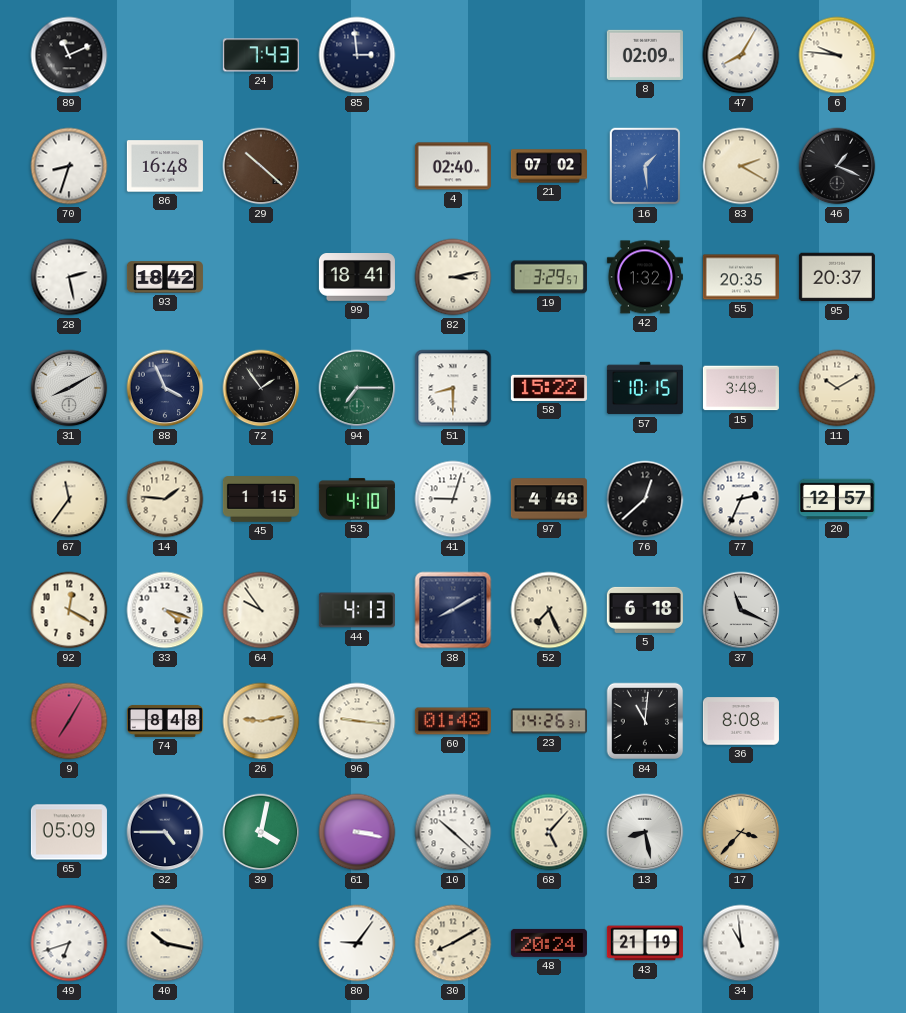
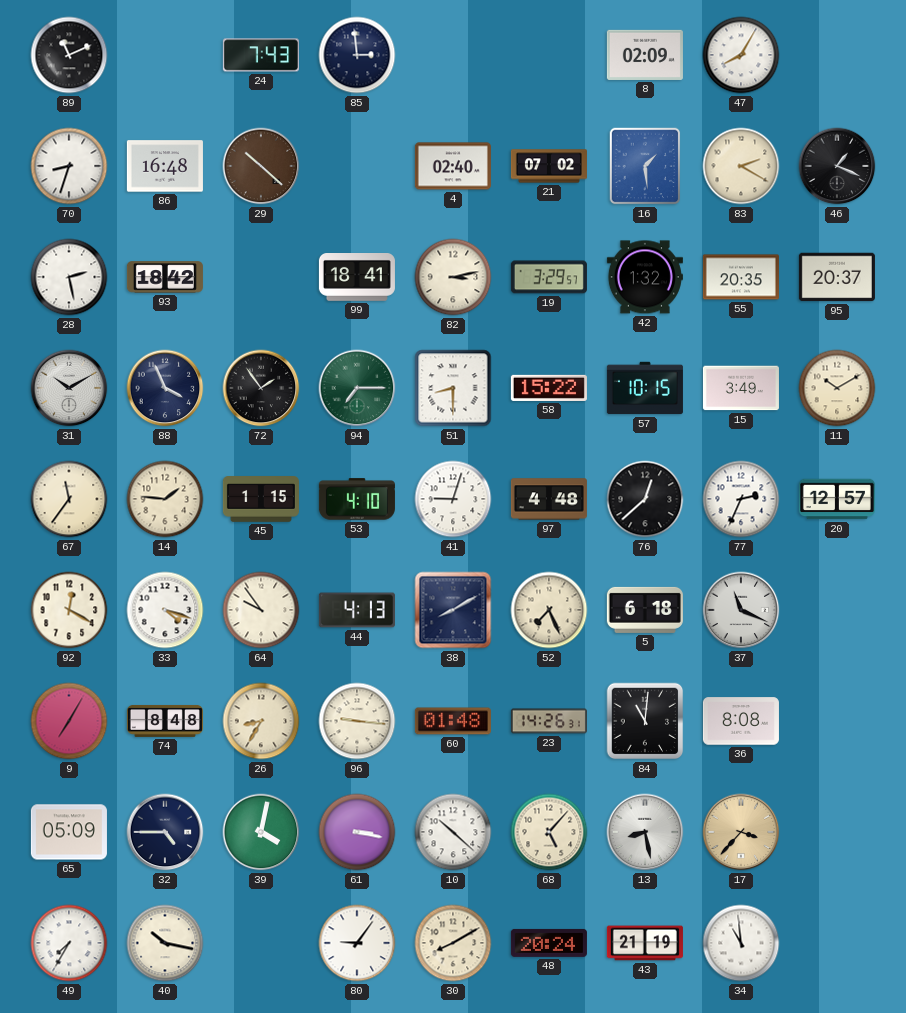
6: 9:46 -> none
31: 8:10 -> 10:10
26: 9:13 -> 8:35
49: 6:42 -> 7:35
